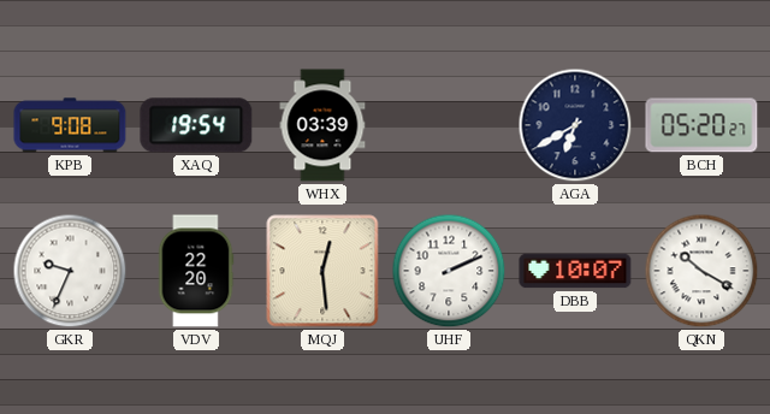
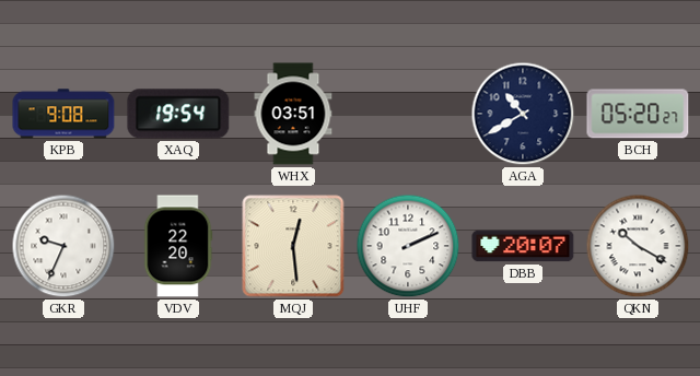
WHX: 03:39 -> 03:51
AGA: 6:40 -> 10:40
DBB: 10:07 -> 20:07
